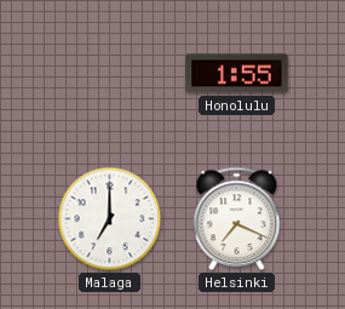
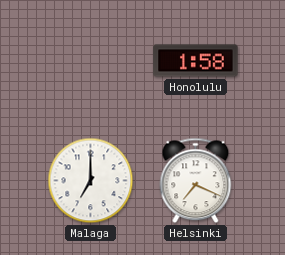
Honolulu: 1:55 -> 1:58
